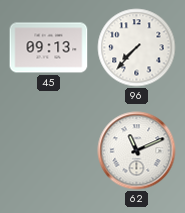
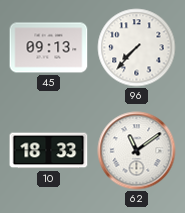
10: none -> 18:33
62: 11:11 -> 11:09
